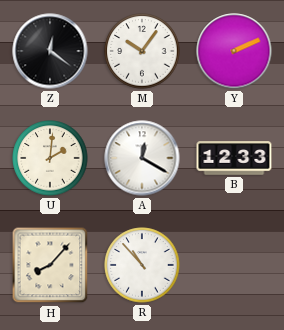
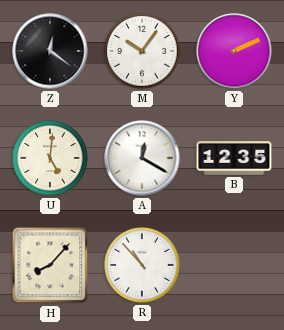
U: 2:01 -> 5:01
B: 12:33 -> 12:35
